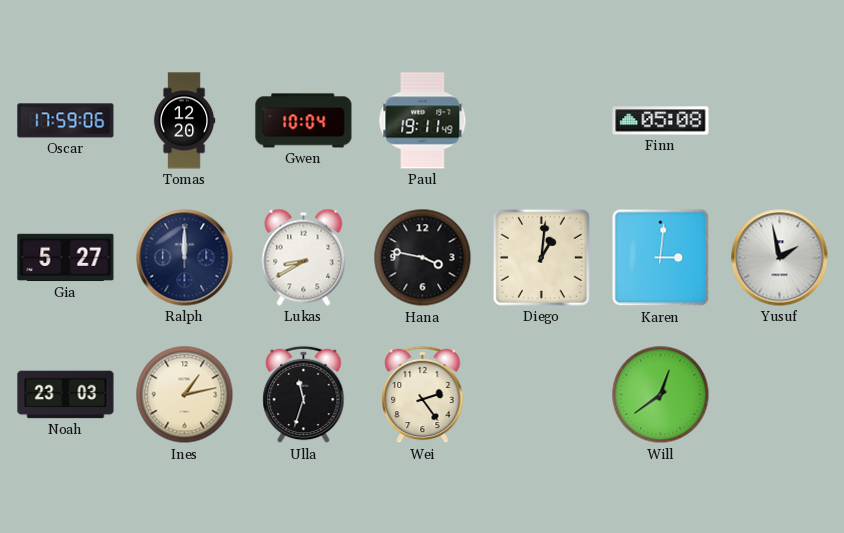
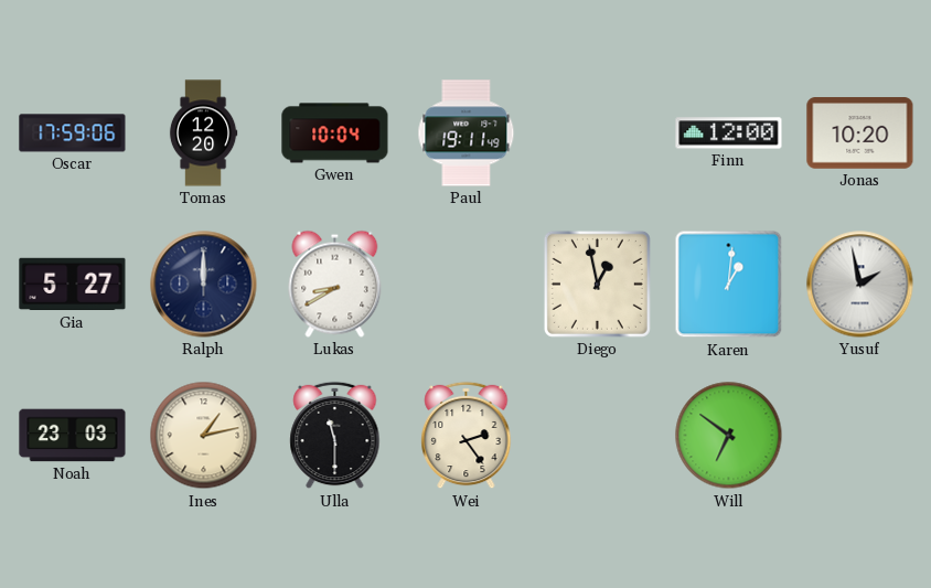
Finn: 05:08 -> 12:00
Jonas: none -> 10:20
Hana: 3:47 -> none
Diego: 1:01 -> 12:58
Karen: 3:01 -> 1:01
Ulla: 11:33 -> 11:30
Will: 12:39 -> 6:51
